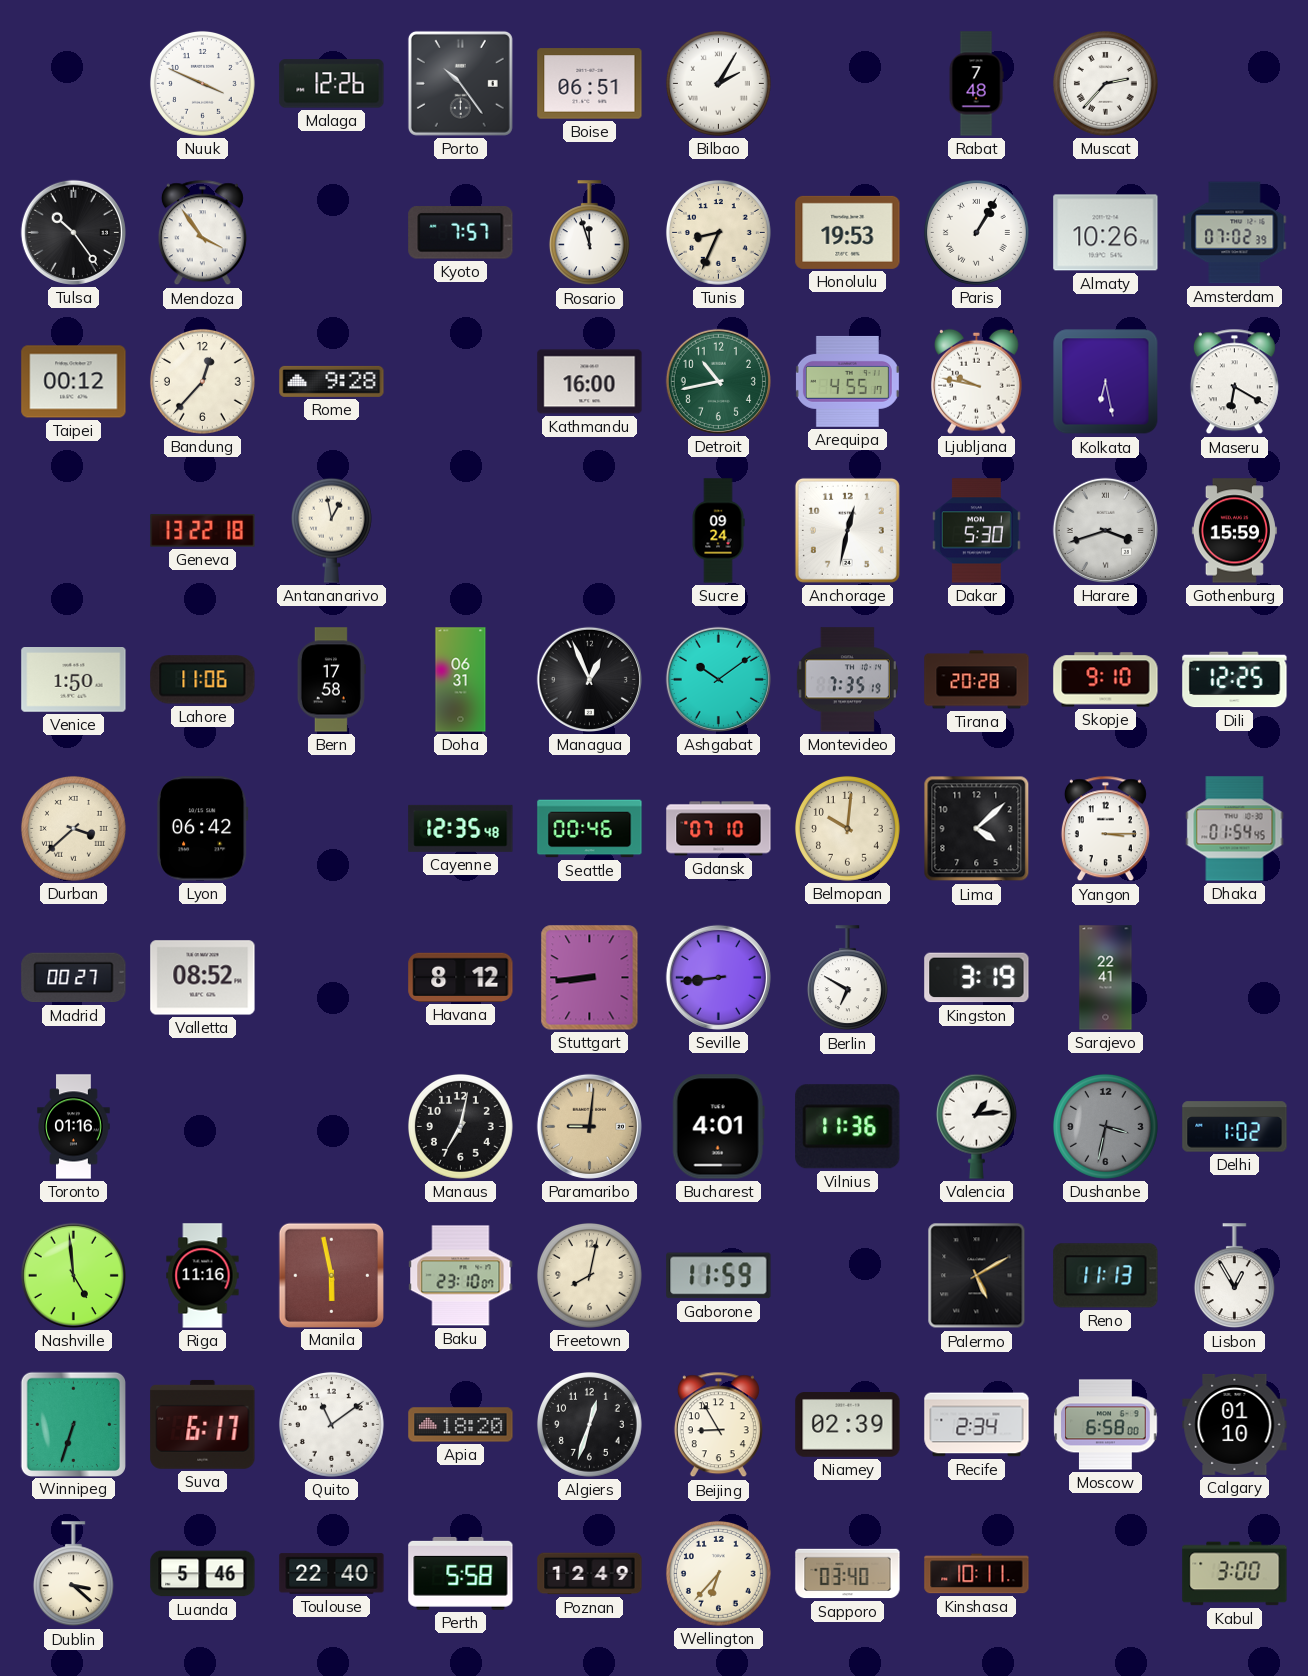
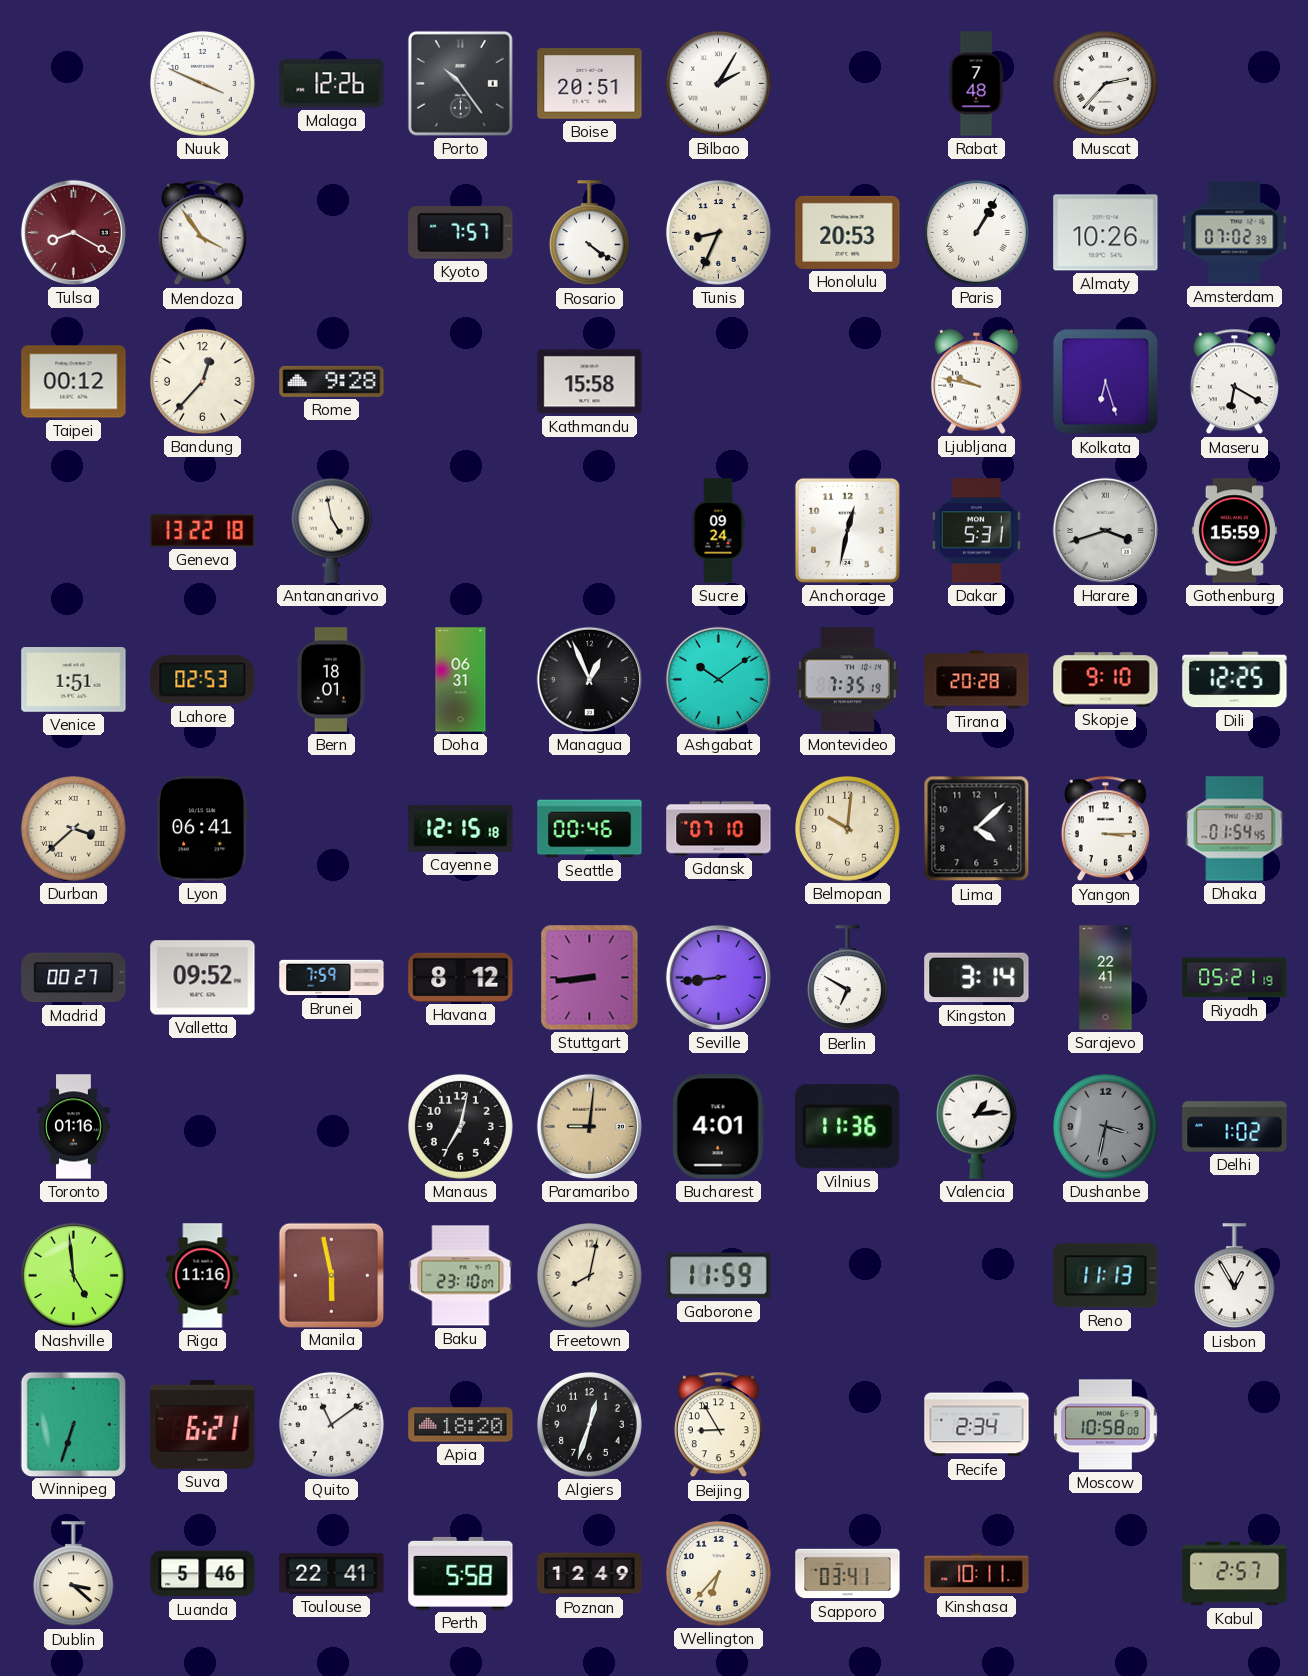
Boise: 06:51 -> 20:51
Tulsa: 10:24 -> 8:20
Tulsa dial: black -> burgundy
Rosario: 11:57 -> 4:21
Honolulu: 19:53 -> 20:53
Kathmandu: 16:00 -> 15:58
Detroit: 10:43 -> none
Arequipa: 4:55 -> none
Kolkata: 6:28 -> 6:27
Antananarivo: 12:58 -> 4:58
Dakar: 5:30 -> 5:31
Venice: 1:50 -> 1:51
Lahore: 11:06 -> 02:53
Bern: 17:58 -> 18:01
Lyon: 06:42 -> 06:41
Cayenne: 12:35 -> 12:15
Valletta: 08:52 -> 09:52
Brunei: none -> 7:59
Kingston: 3:19 -> 3:14
Riyadh: none -> 05:21
Palermo: 5:10 -> none
Suva: 6:17 -> 6:21
Niamey: 02:39 -> none
Moscow: 6:58 -> 10:58
Calgary: 01:10 -> none
Toulouse: 22:40 -> 22:41
Sapporo: 03:40 -> 03:41
Kabul: 3:00 -> 2:57
